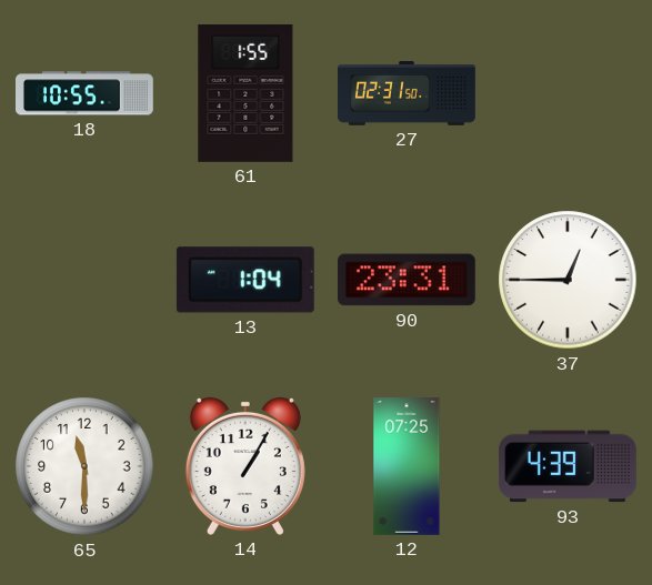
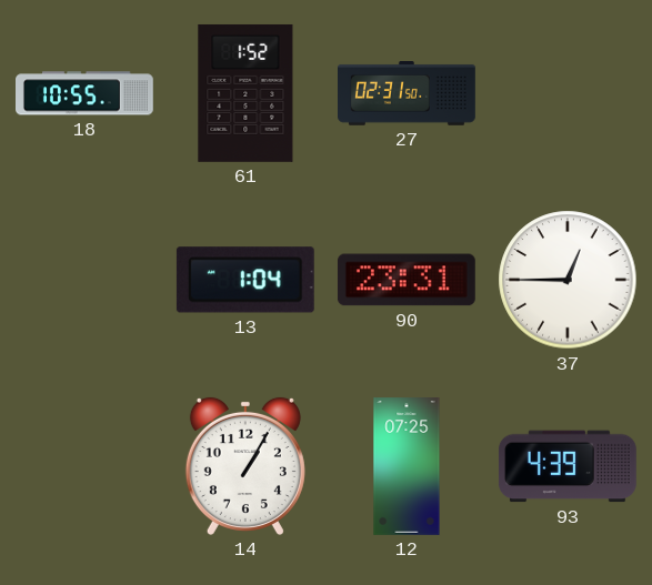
61: 1:55 -> 1:52
65: 11:30 -> none
